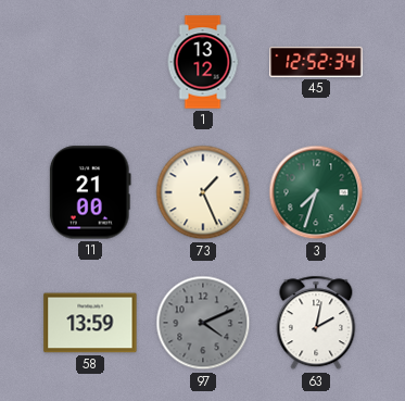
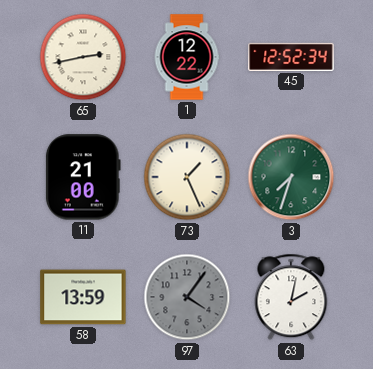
65: none -> 2:43
1: 13:12 -> 12:22
97: 4:11 -> 4:06
